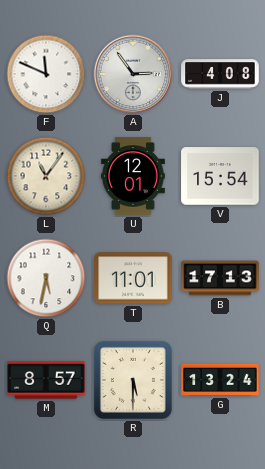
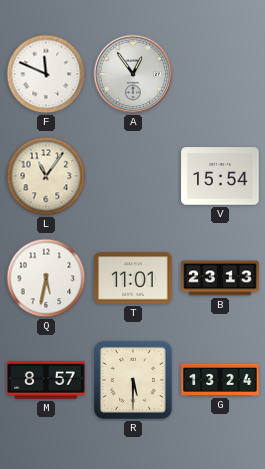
A: 2:54 -> 12:54
J: 4:08 -> none
U: 12:01 -> none
B: 17:13 -> 23:13
